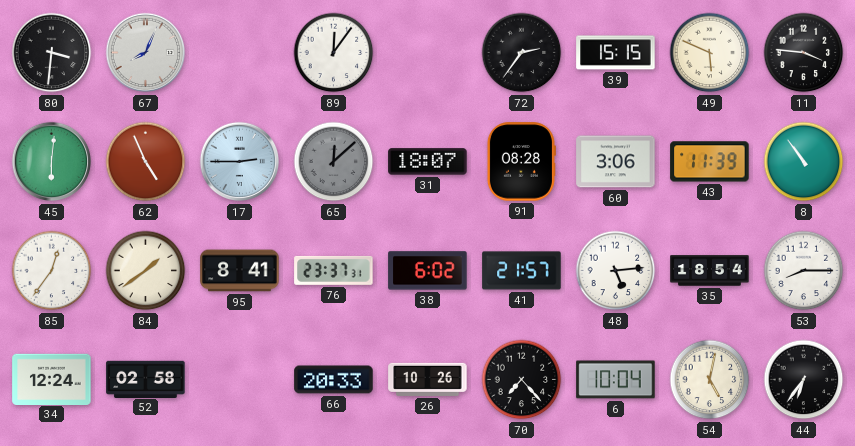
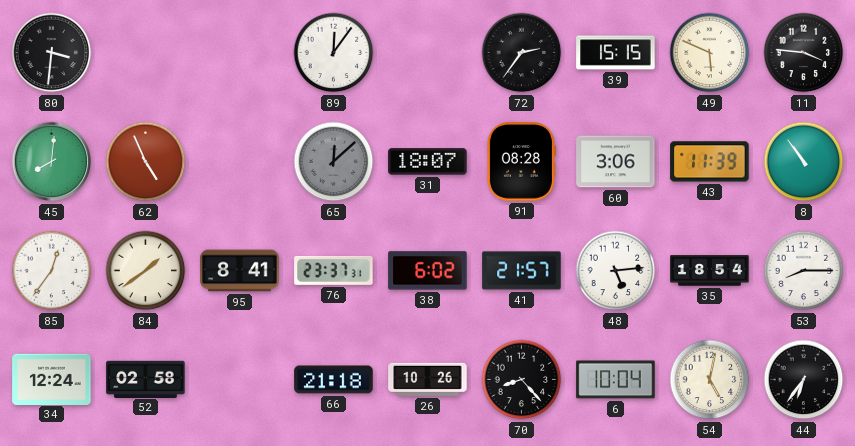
67: 8:04 -> none
45: 6:01 -> 8:01
17: 2:45 -> none
66: 20:33 -> 21:18
70: 7:23 -> 8:23
